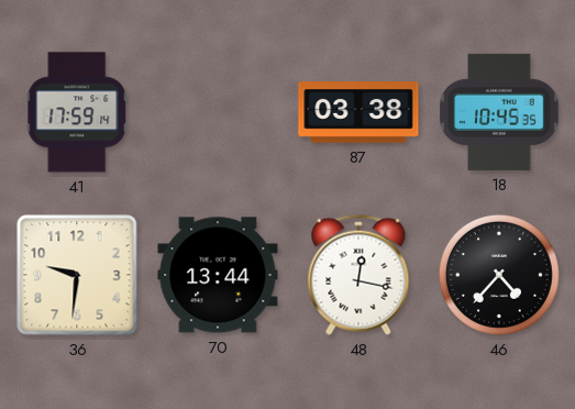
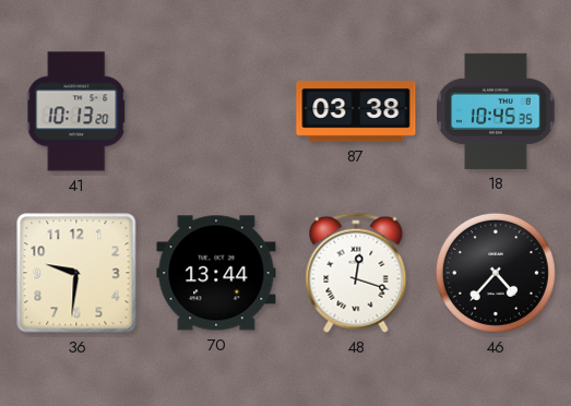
41: 17:59 -> 10:13
48: 12:17 -> 12:18
